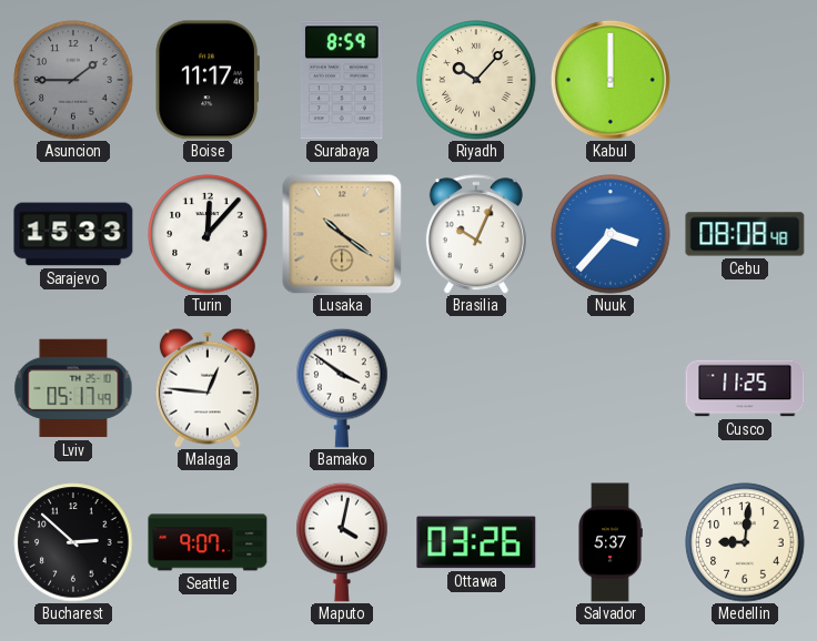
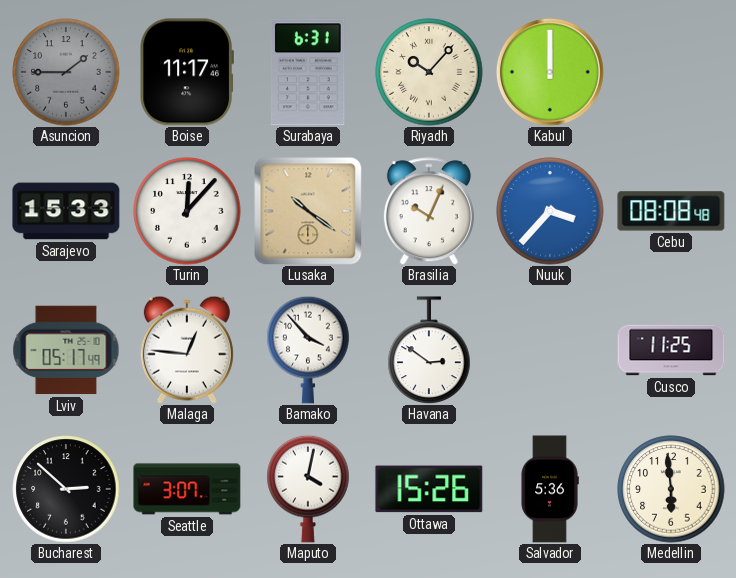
Surabaya: 8:59 -> 6:31
Bamako: 3:51 -> 3:53
Havana: none -> 2:51
Seattle: 9:07 -> 3:07
Ottawa: 03:26 -> 15:26
Salvador: 5:37 -> 5:36
Medellin: 9:01 -> 5:59
